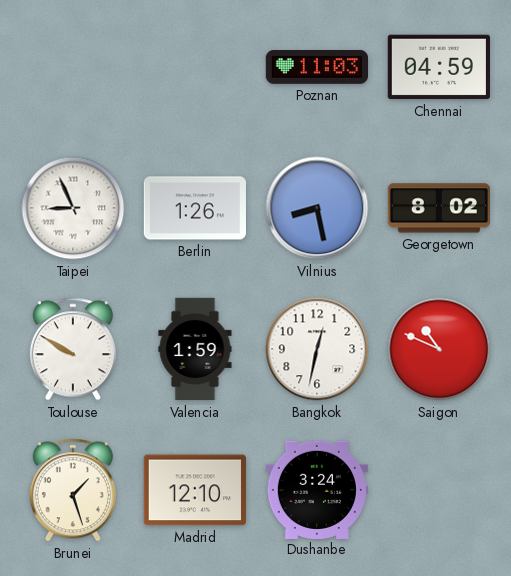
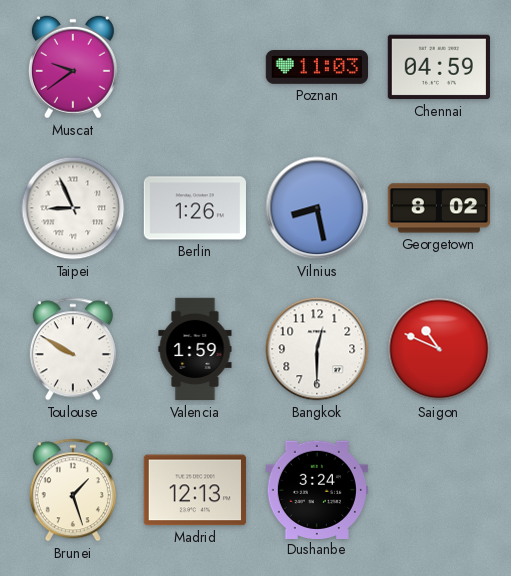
Muscat: none -> 9:39
Bangkok: 12:32 -> 12:30
Madrid: 12:10 -> 12:13
